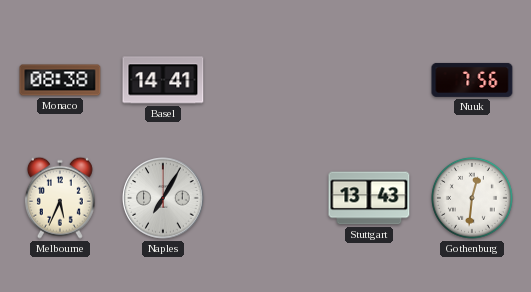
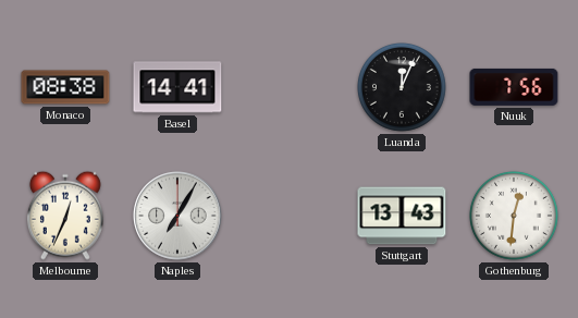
Luanda: none -> 12:04
Melbourne: 5:34 -> 12:34
